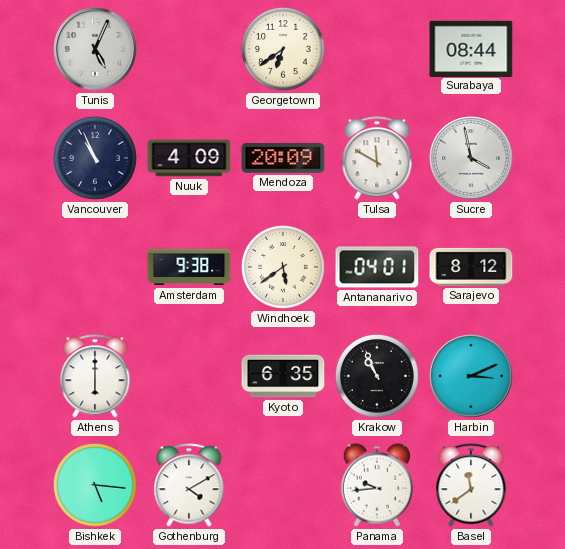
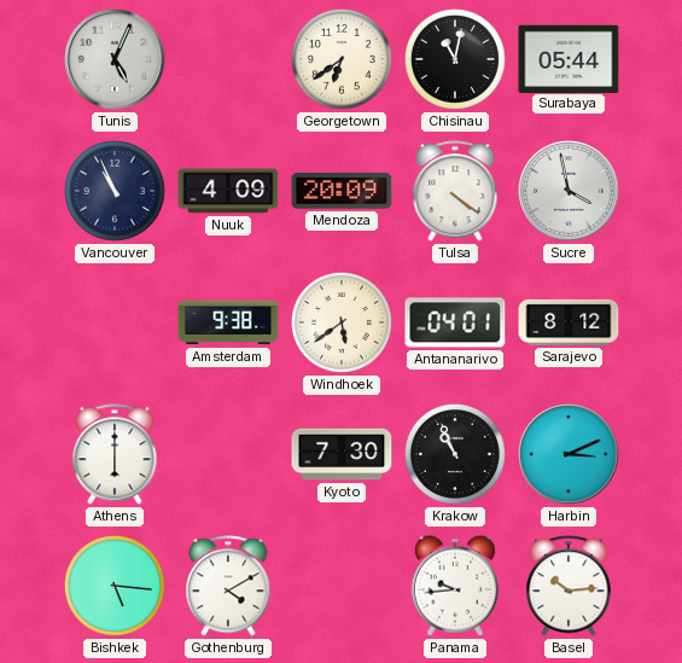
Chisinau: none -> 11:02
Surabaya: 08:44 -> 05:44
Tulsa: 11:50 -> 4:21
Kyoto: 6:35 -> 7:30
Basel: 11:39 -> 10:14
